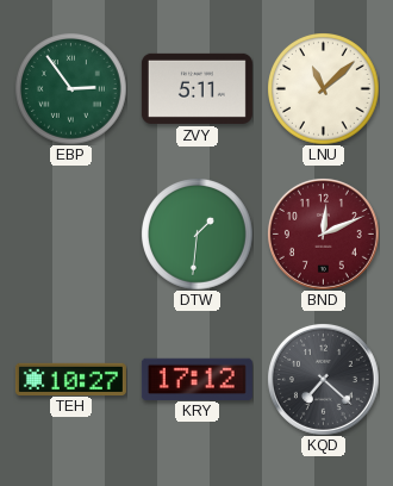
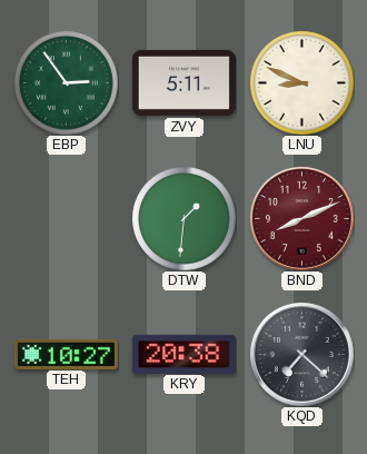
LNU: 11:08 -> 8:49
BND: 12:11 -> 8:11
KRY: 17:12 -> 20:38
